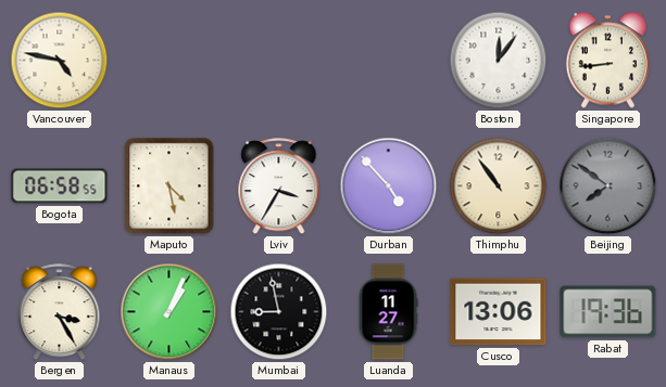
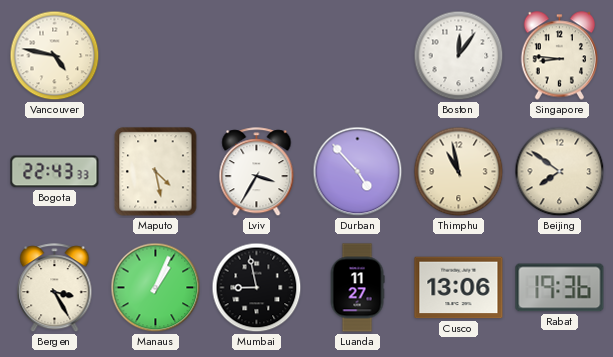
Singapore: 8:44 -> 8:46
Bogota: 06:58 -> 22:43
Thimphu: 10:54 -> 10:58
Beijing dial: grey -> cream
